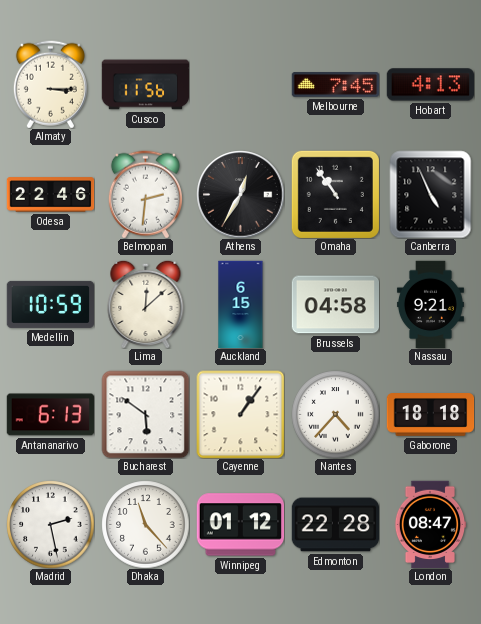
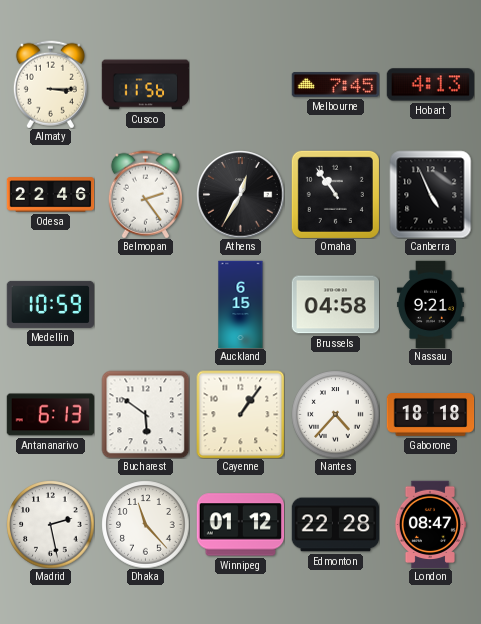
Belmopan: 2:31 -> 2:24
Lima: 12:08 -> none
